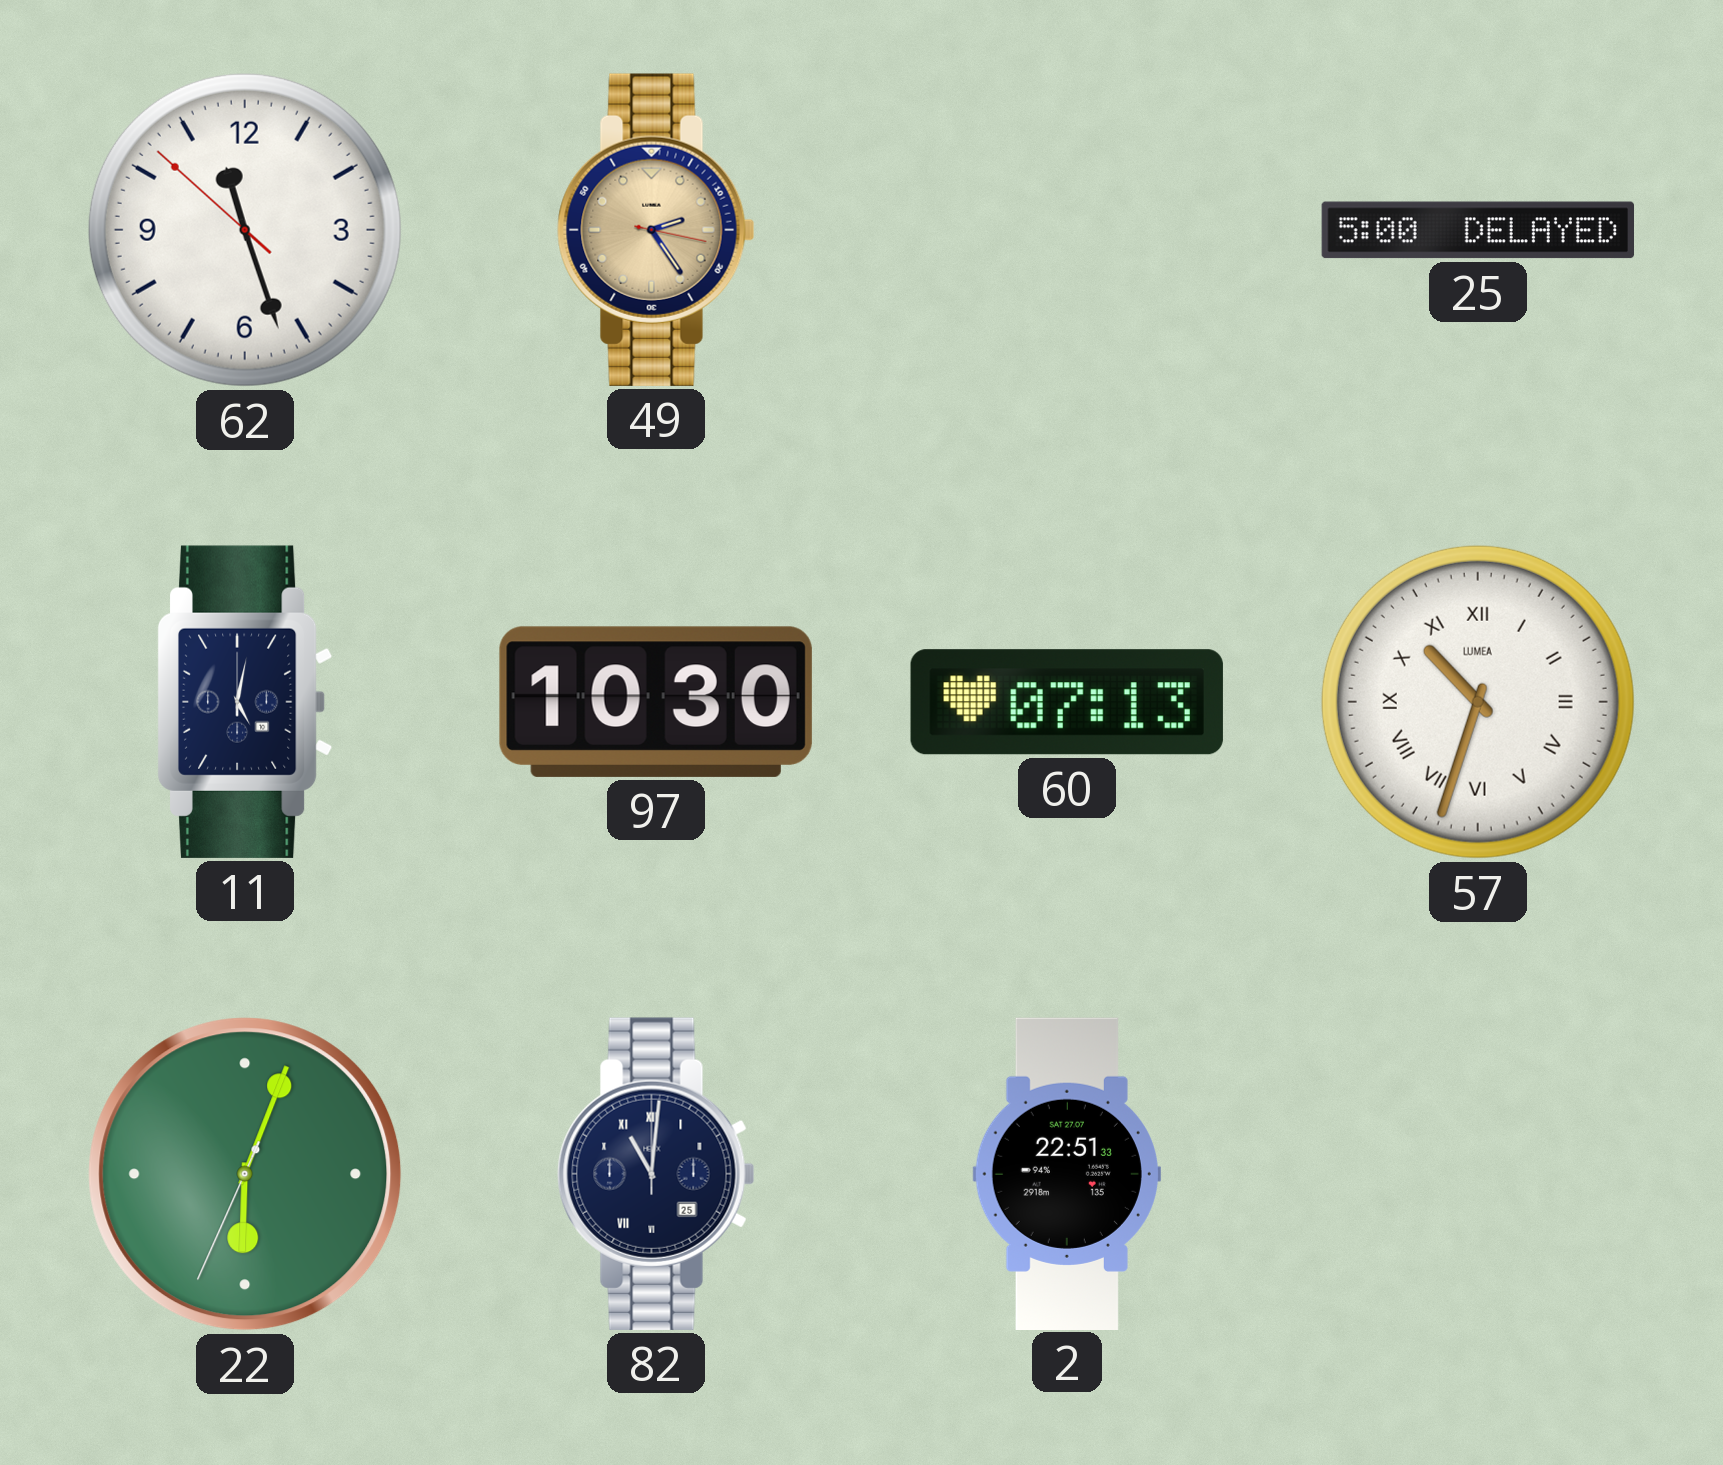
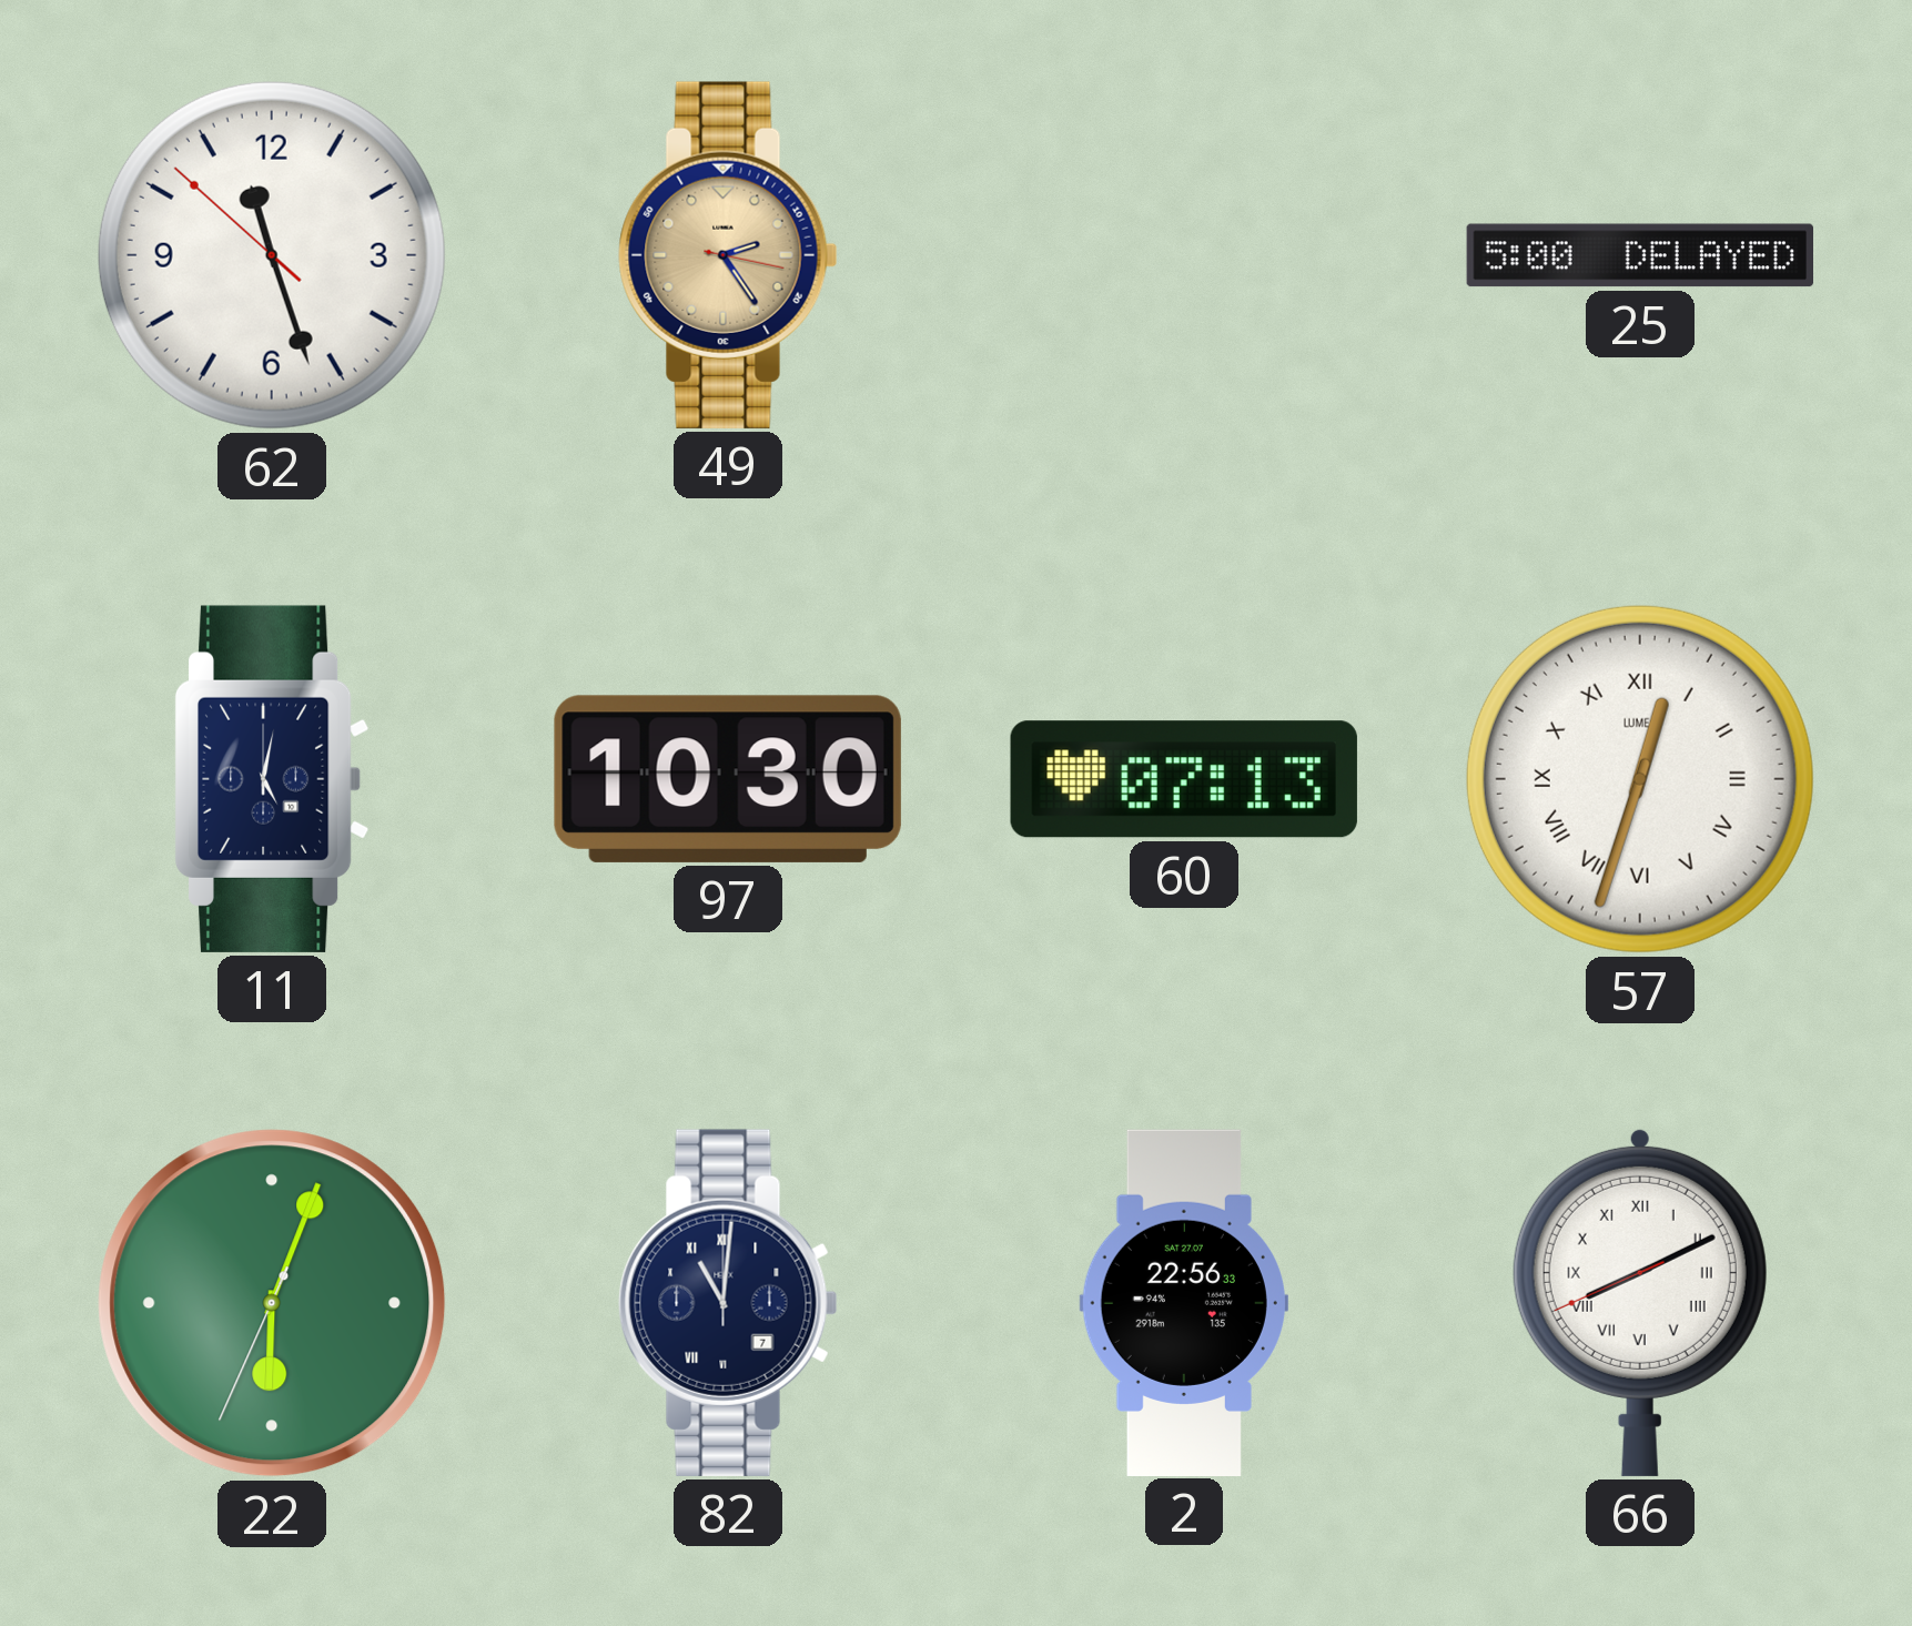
57: 10:33 -> 12:33
82 date: 25 -> 7
2: 22:51 -> 22:56
66: none -> 8:10
